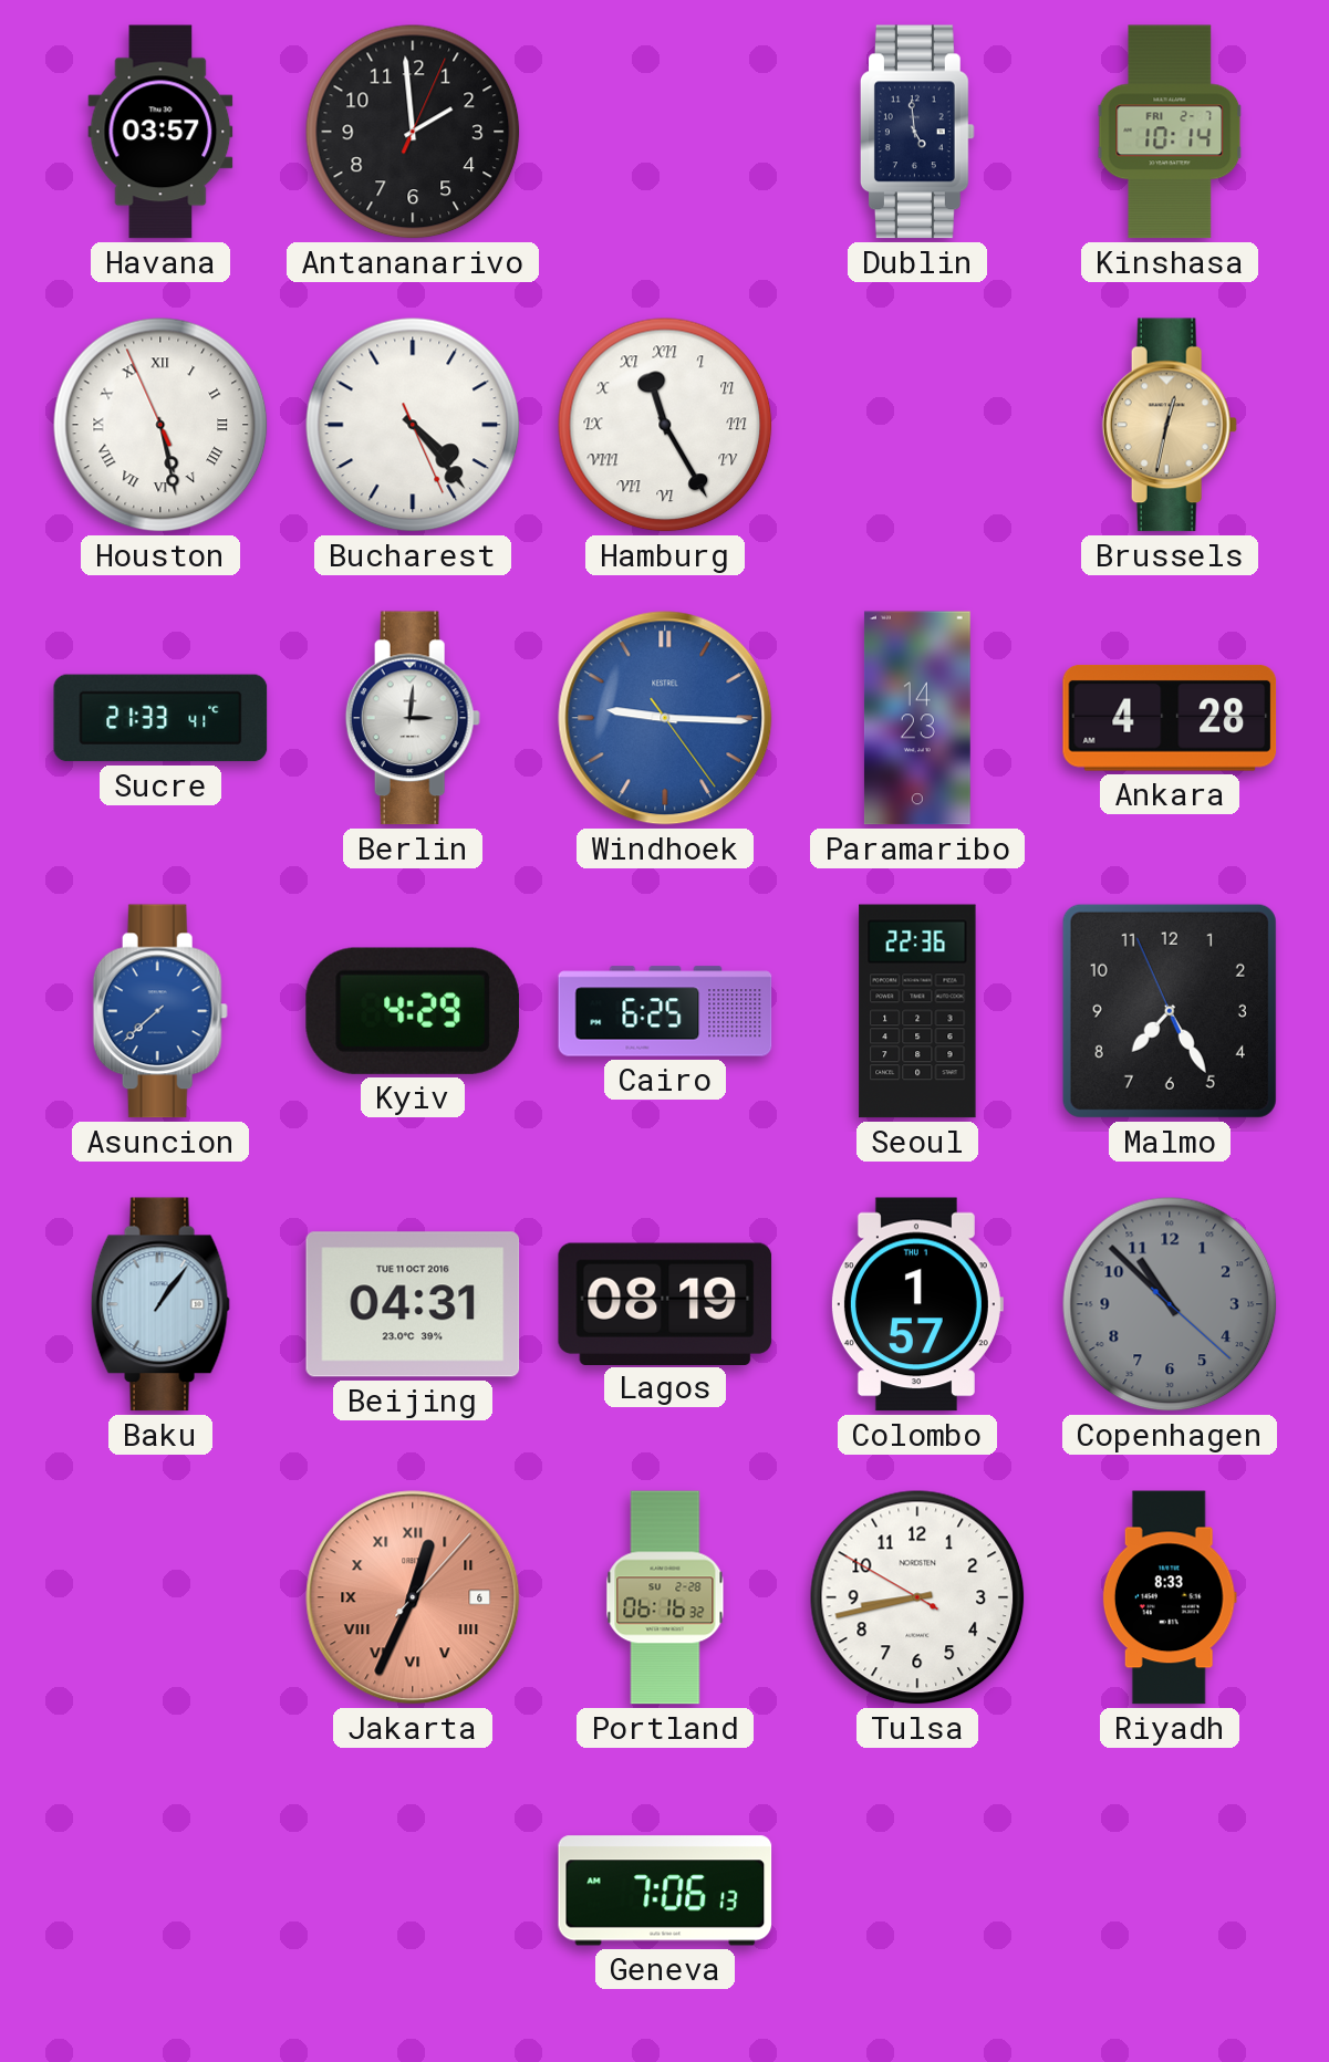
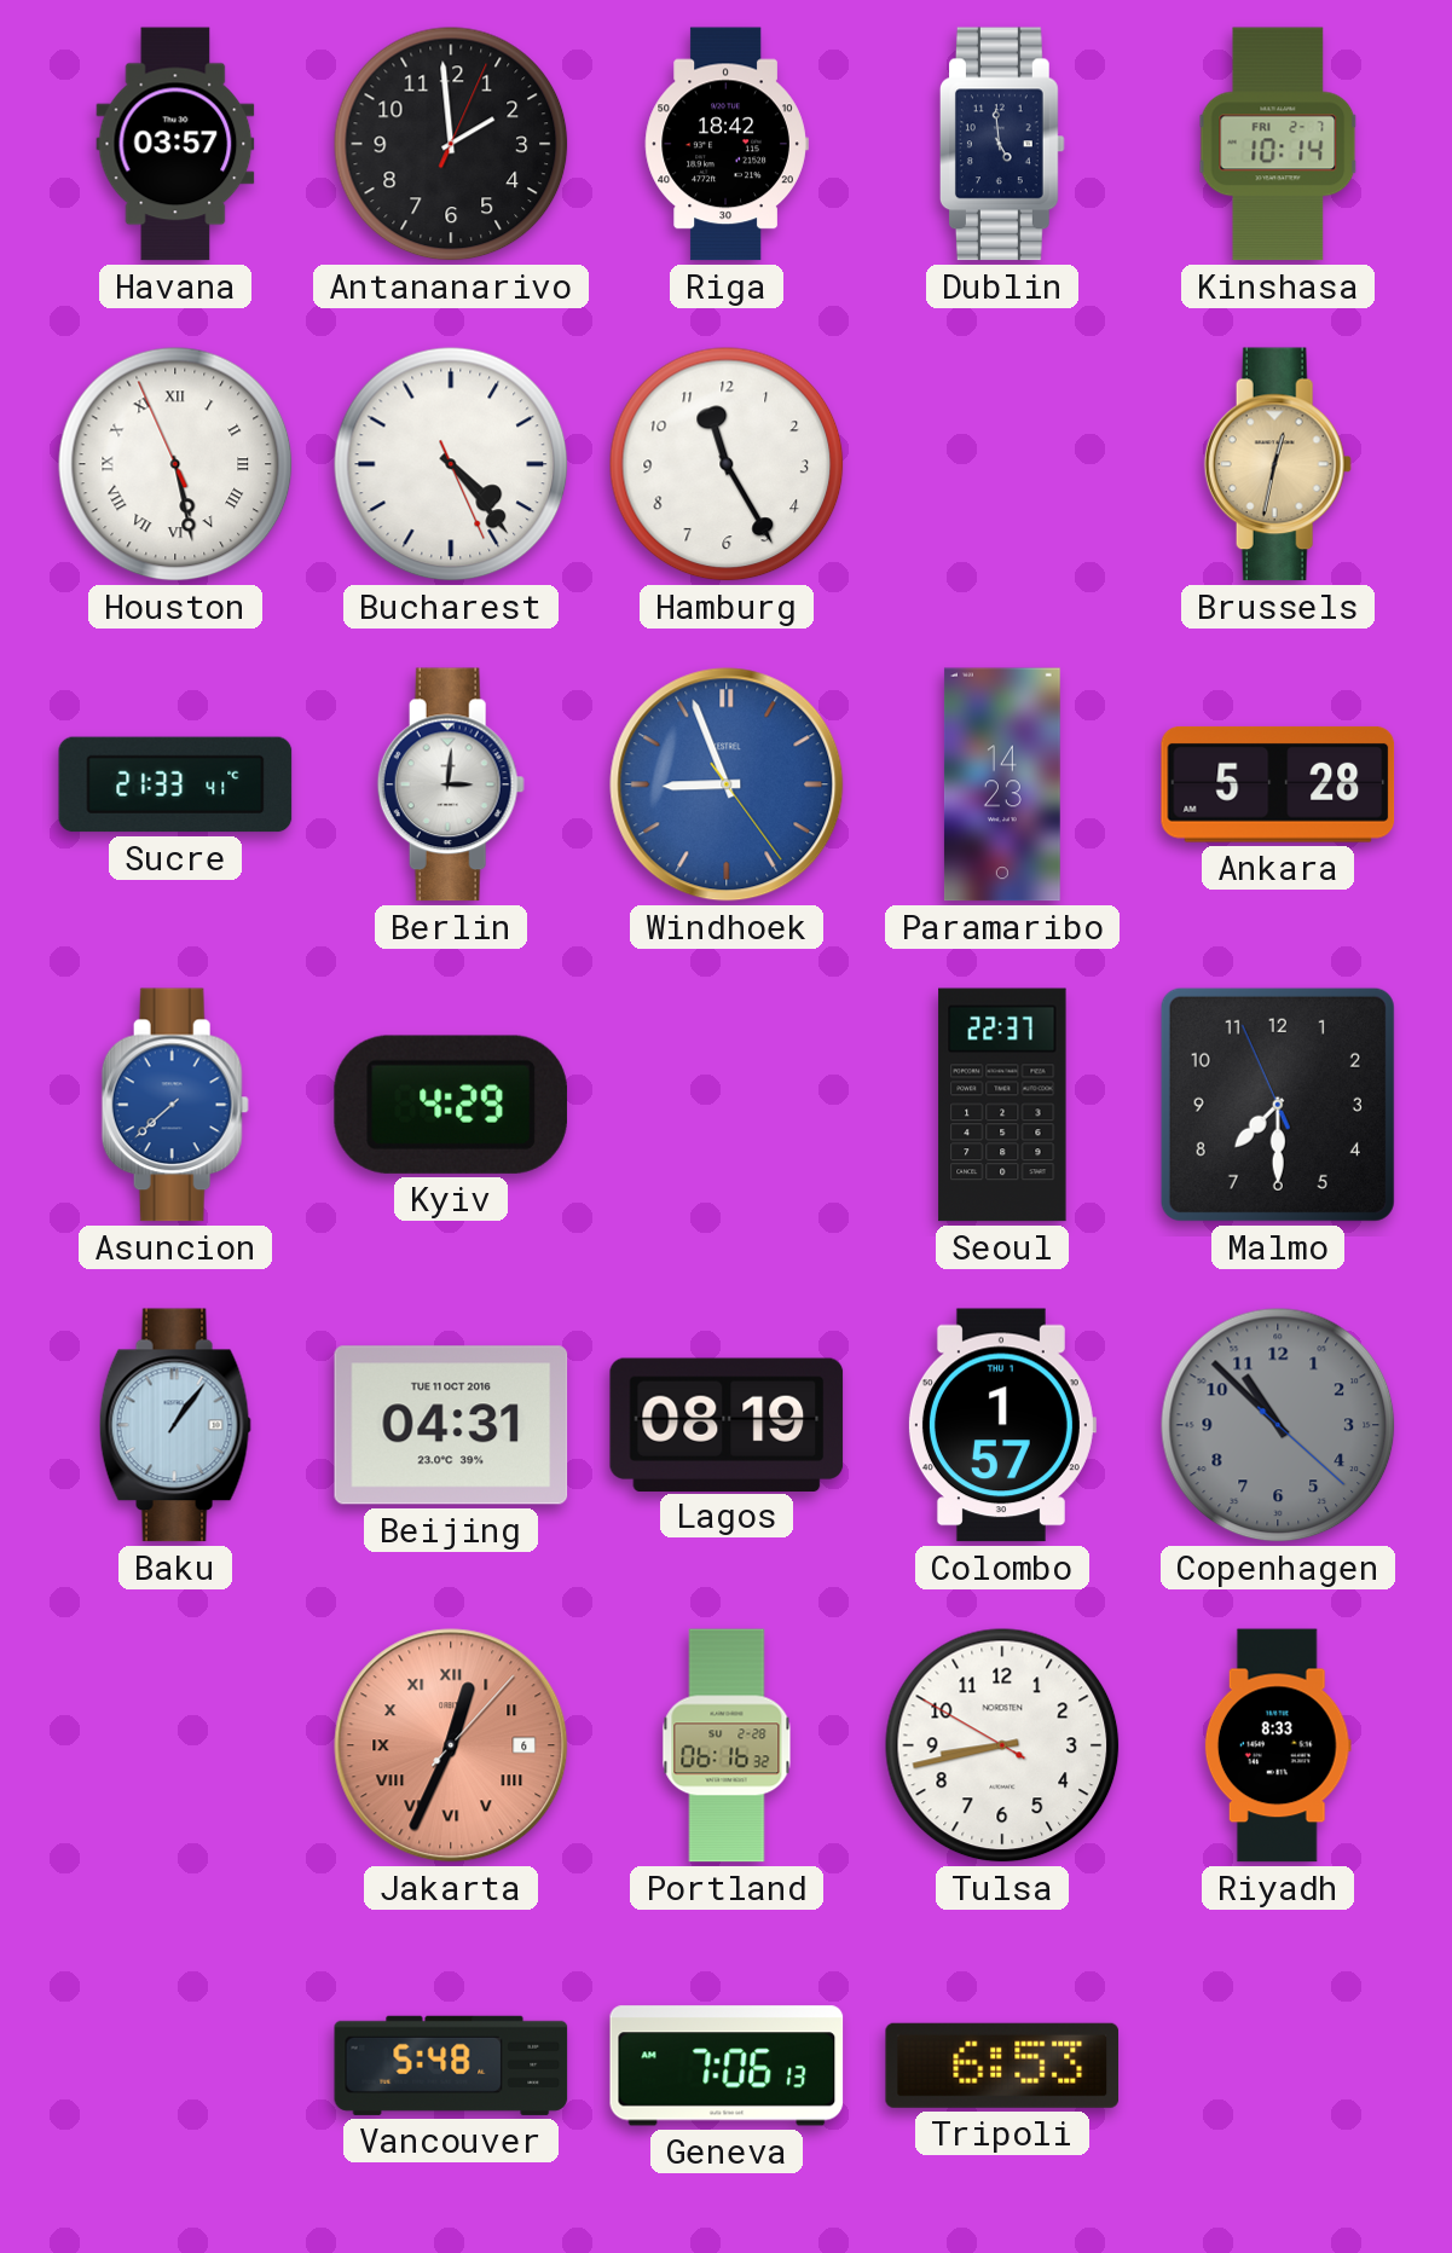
Riga: none -> 18:42
Hamburg numerals: Roman -> Arabic
Windhoek: 9:15 -> 8:56
Ankara: 4:28 -> 5:28
Cairo: 6:25 -> none
Seoul: 22:36 -> 22:37
Malmo: 7:24 -> 7:29
Vancouver: none -> 5:48
Tripoli: none -> 6:53
